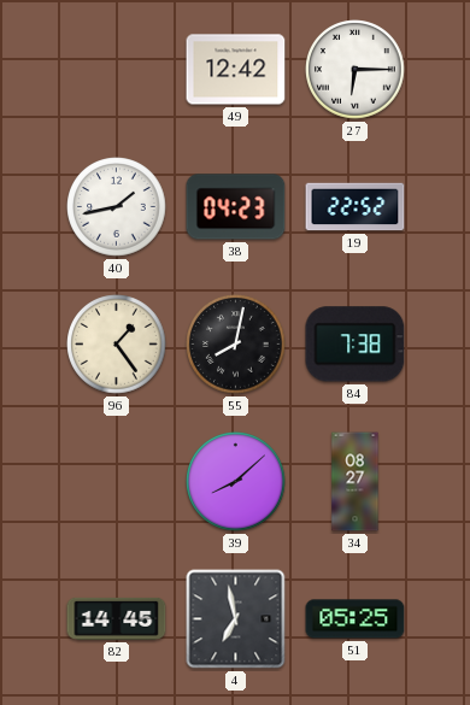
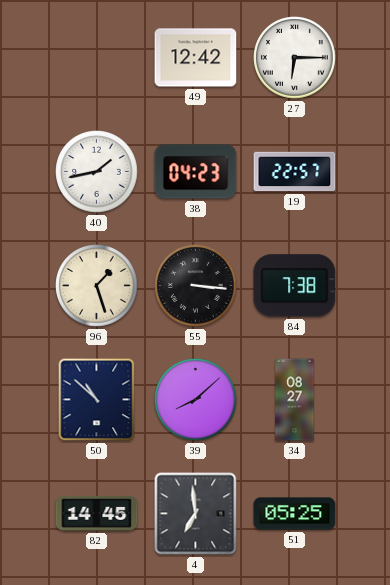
19: 22:52 -> 22:57
96: 1:24 -> 1:27
55: 8:02 -> 3:16
50: none -> 10:52
4: 6:58 -> 6:59
